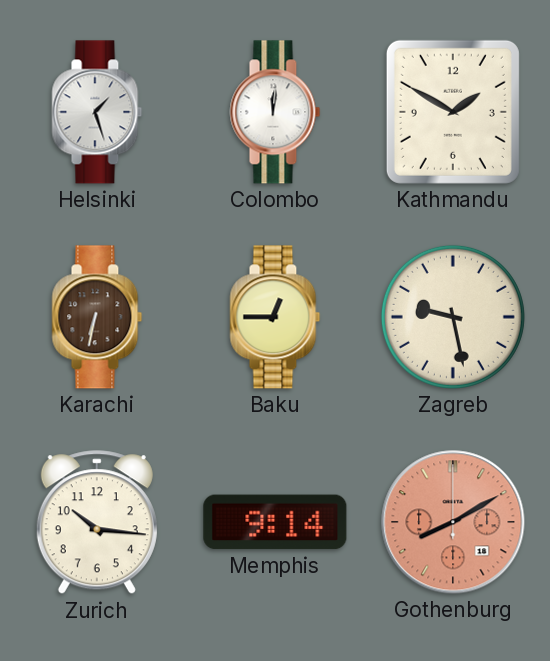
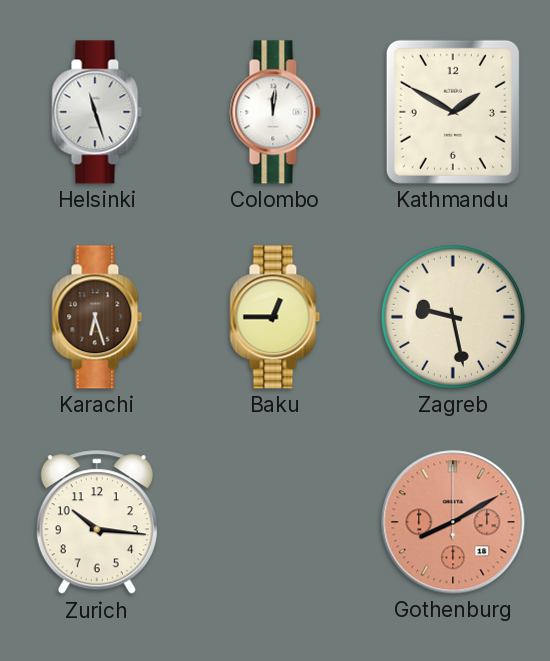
Helsinki: 1:27 -> 11:27
Karachi: 6:32 -> 6:27
Memphis: 9:14 -> none
